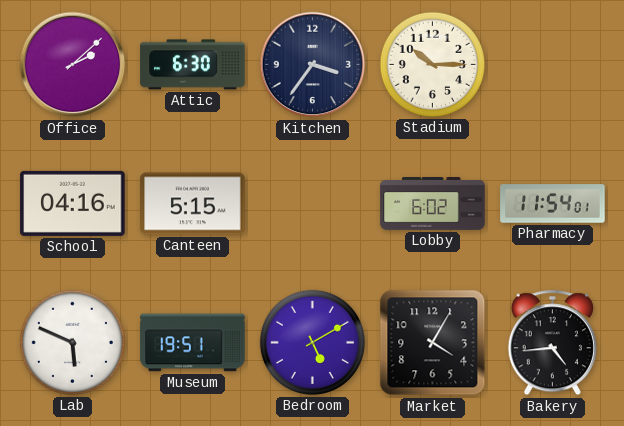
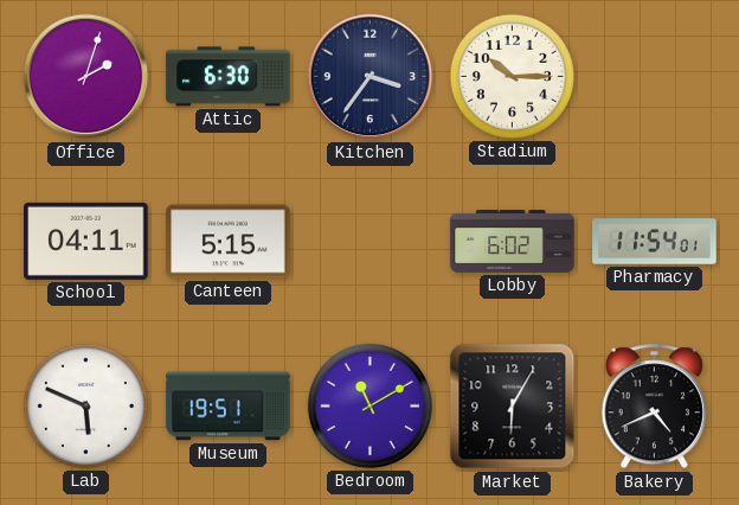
Office: 2:08 -> 2:03
School: 04:16 -> 04:11
Bedroom: 5:10 -> 11:10
Market: 4:05 -> 6:05
Bakery: 4:44 -> 4:41
